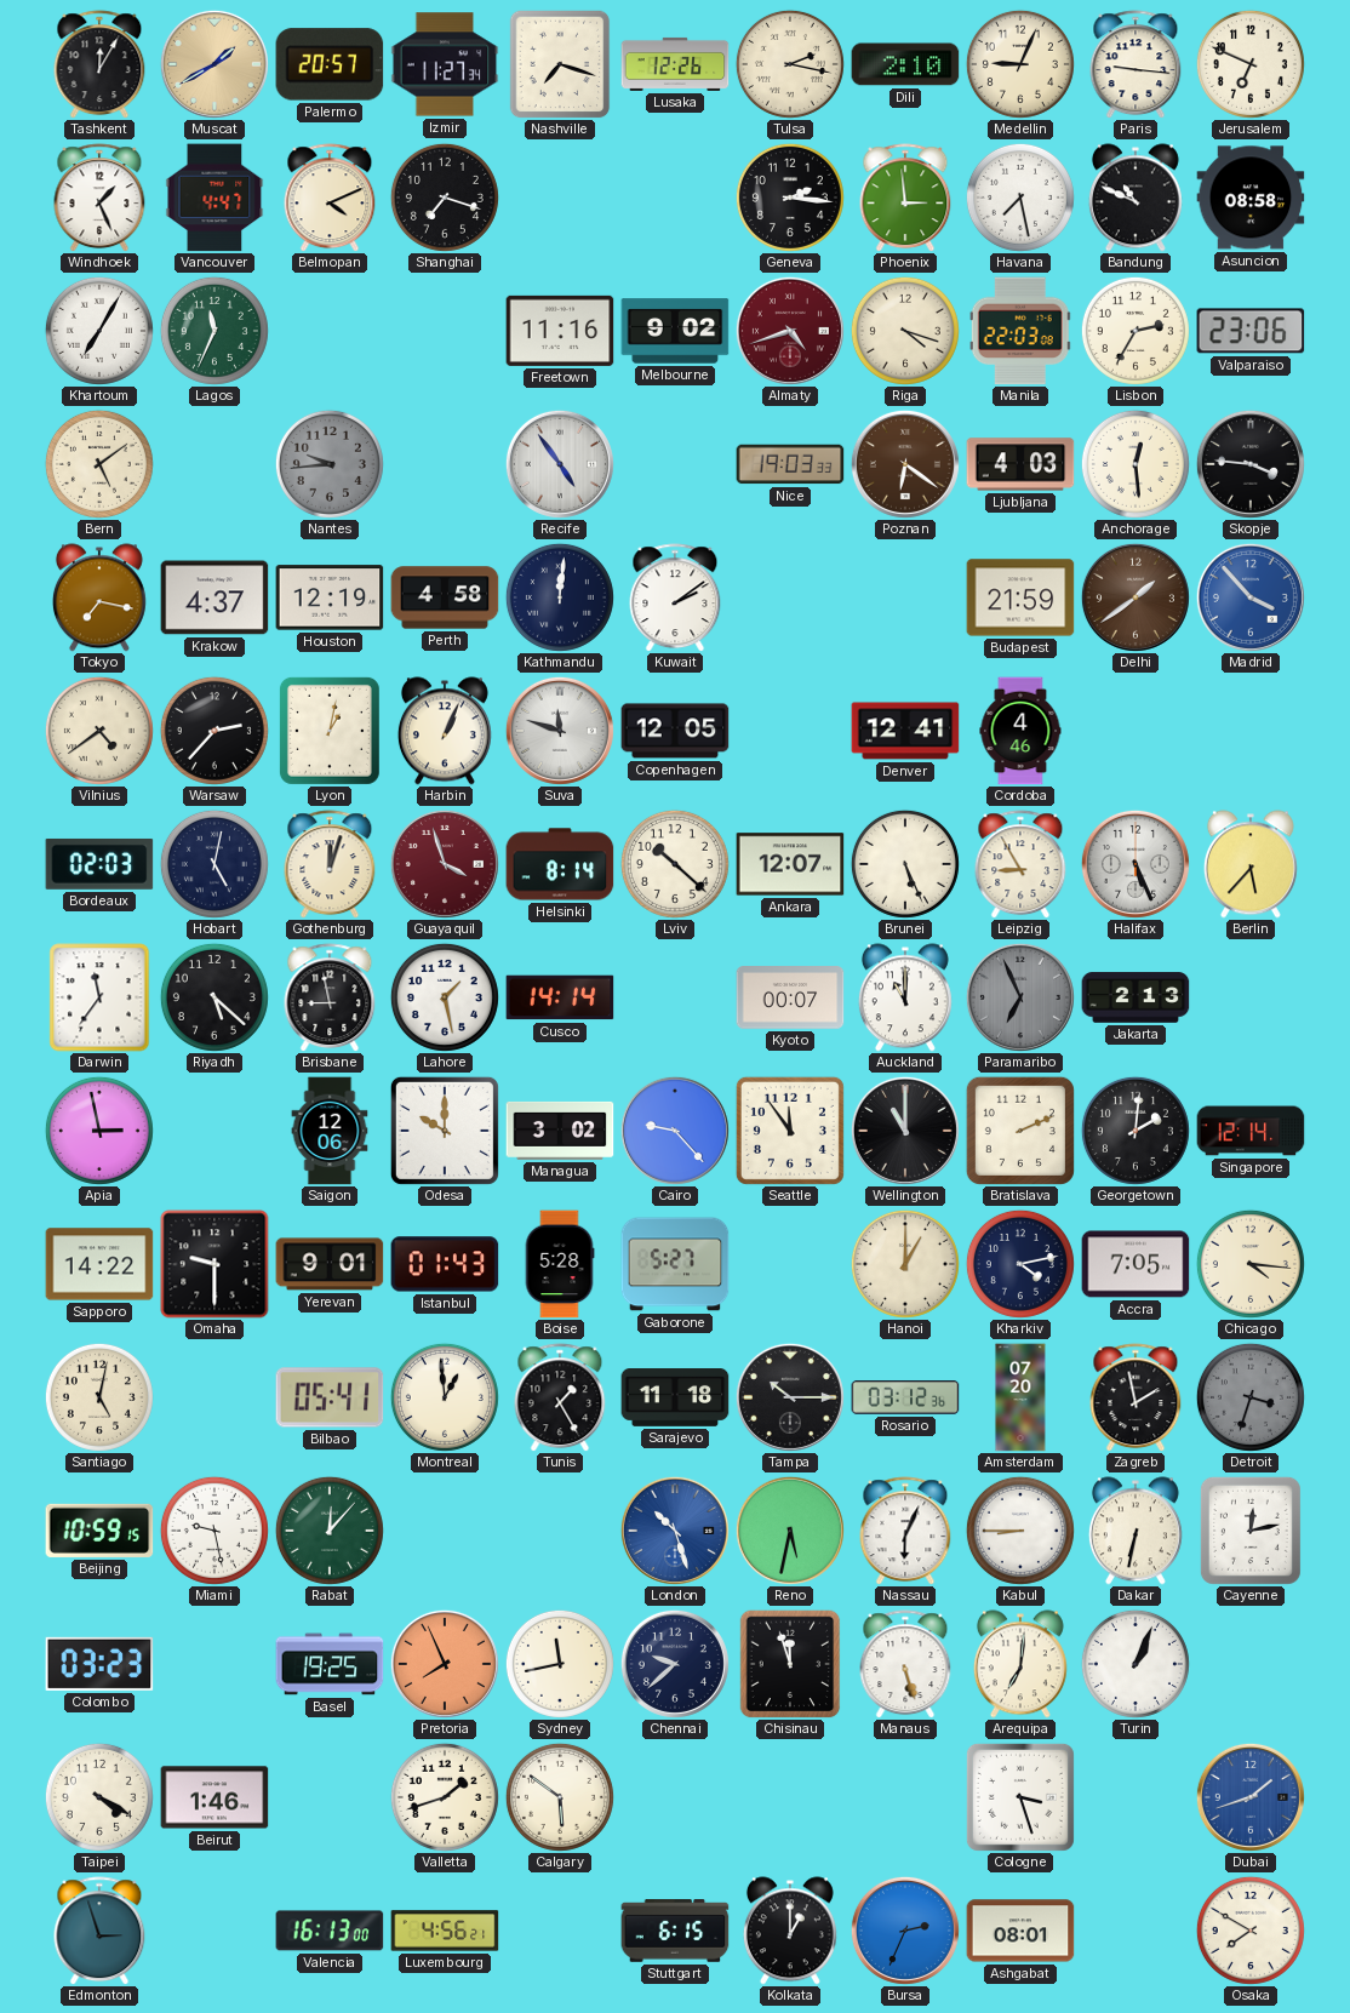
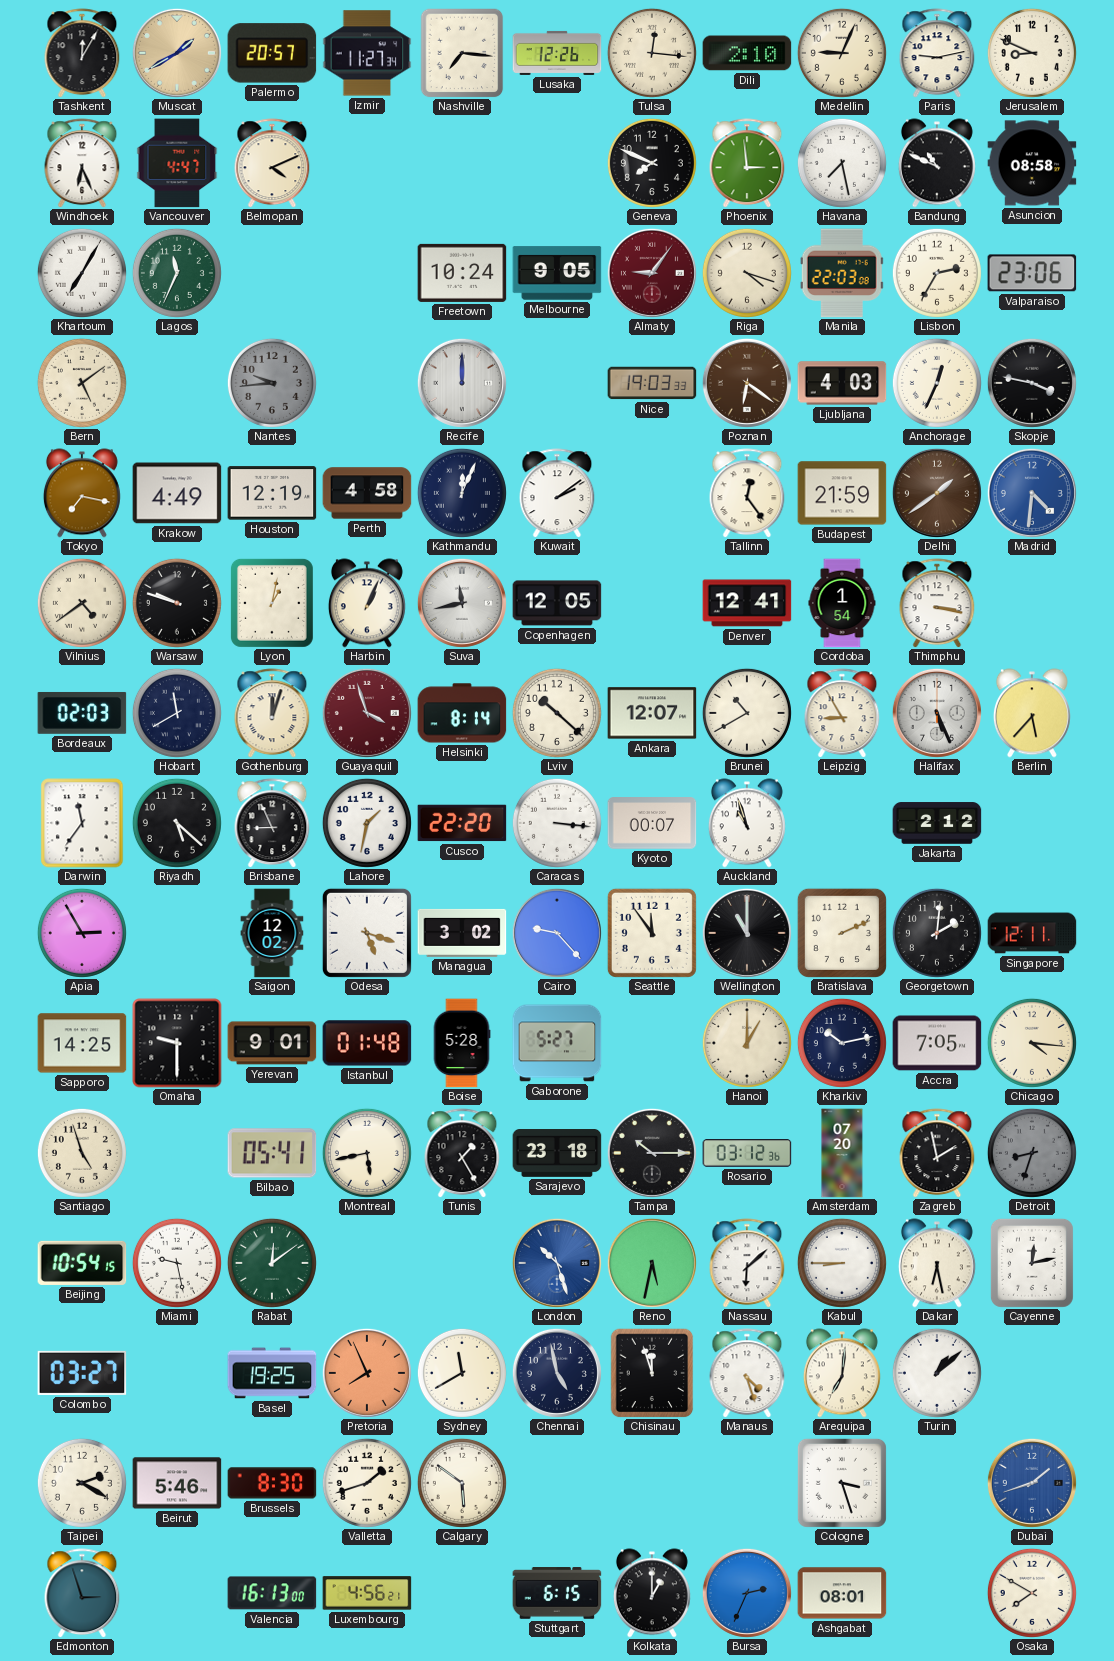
Nashville: 7:18 -> 7:16
Tulsa: 2:17 -> 12:16
Paris: 9:16 -> 9:13
Jerusalem: 6:49 -> 8:49
Windhoek: 1:26 -> 6:26
Shanghai: 7:18 -> none
Geneva: 2:16 -> 7:49
Freetown: 11:16 -> 10:24
Melbourne: 9:02 -> 9:05
Almaty: 4:42 -> 9:06
Recife: 4:54 -> 12:00
Anchorage: 12:29 -> 12:34
Skopje: 3:46 -> 3:47
Krakow: 4:37 -> 4:49
Kathmandu: 12:01 -> 12:04
Tallinn: none -> 12:24
Madrid: 3:53 -> 4:31
Warsaw: 2:37 -> 9:48
Suva: 11:48 -> 11:43
Cordoba: 4:46 -> 1:54
Thimphu: none -> 3:17
Hobart: 5:02 -> 11:40
Brunei: 5:26 -> 10:40
Brisbane: 8:58 -> 8:56
Lahore: 1:28 -> 1:32
Cusco: 14:14 -> 22:20
Caracas: none -> 3:16
Auckland: 11:00 -> 10:57
Paramaribo: 6:56 -> none
Jakarta: 2:13 -> 2:12
Apia: 2:58 -> 2:55
Saigon: 12:06 -> 12:02
Odesa: 10:00 -> 5:18
Singapore: 12:14 -> 12:11
Sapporo: 14:22 -> 14:25
Istanbul: 01:43 -> 01:48
Kharkiv: 4:13 -> 10:13
Santiago: 5:02 -> 4:57
Montreal: 12:59 -> 5:43
Sarajevo: 11:18 -> 23:18
Detroit: 3:33 -> 8:33
Beijing: 10:59 -> 10:54
Rabat: 12:07 -> 12:09
Nassau: 6:04 -> 6:08
Dakar: 6:32 -> 6:28
Colombo: 03:23 -> 03:27
Sydney: 11:43 -> 11:40
Chennai: 9:38 -> 4:58
Manaus: 5:27 -> 4:27
Turin: 1:04 -> 1:08
Taipei: 4:20 -> 2:20
Beirut: 1:46 -> 5:46
Brussels: none -> 8:30
